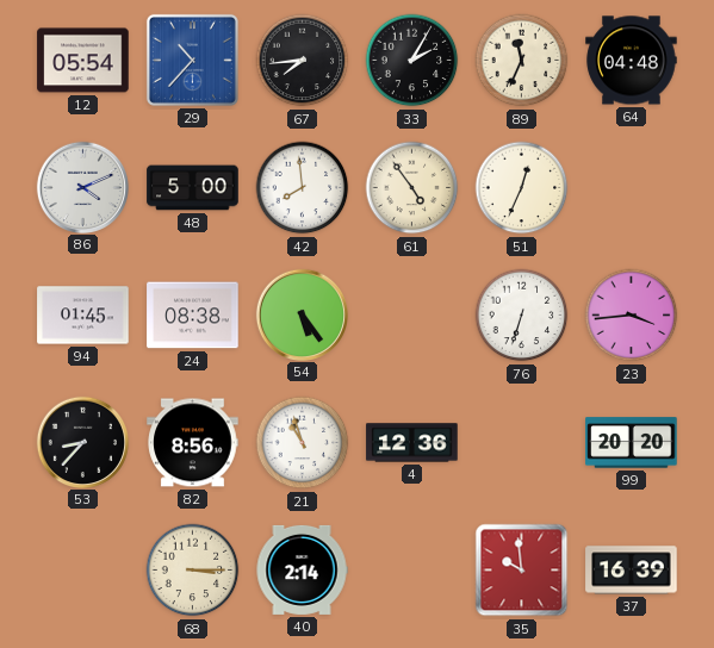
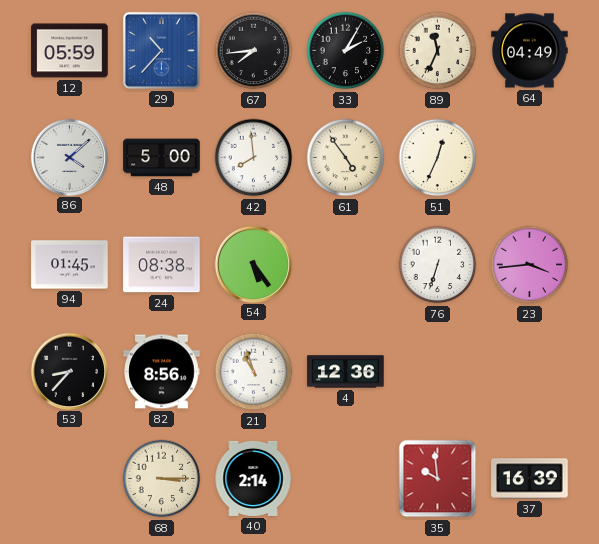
12: 05:54 -> 05:59
64: 04:48 -> 04:49
86: 4:11 -> 4:08
99: 20:20 -> none
